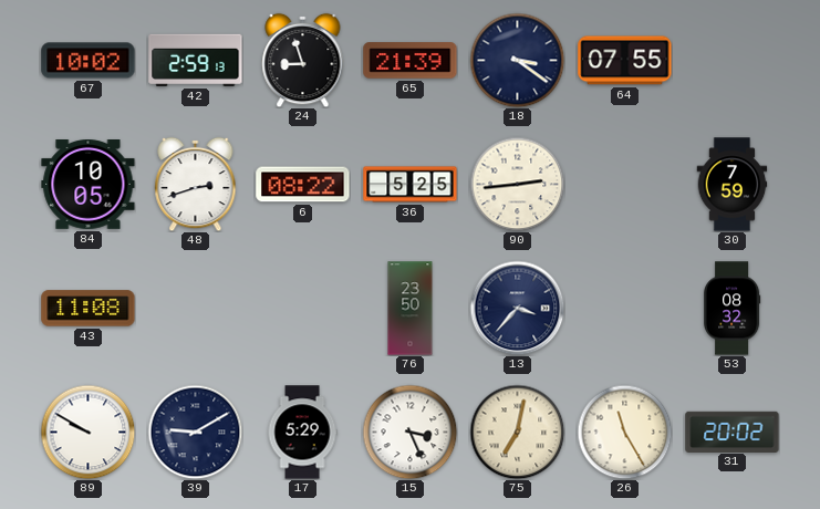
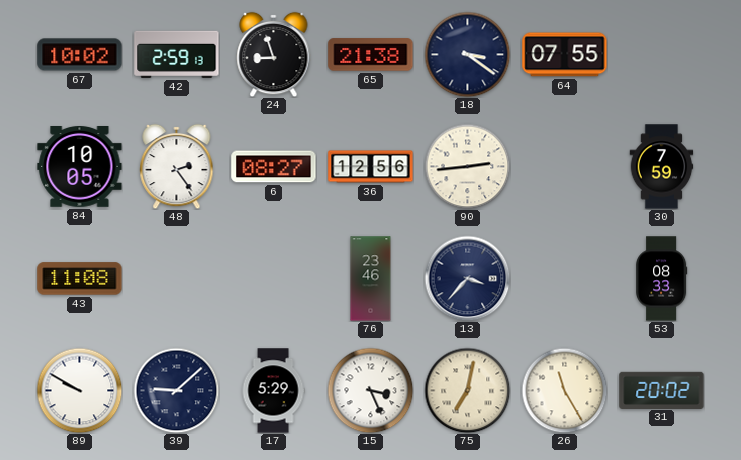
65: 21:39 -> 21:38
48: 2:42 -> 2:24
6: 08:22 -> 08:27
36: 5:25 -> 12:56
76: 23:50 -> 23:46
53: 08:32 -> 08:33
39: 9:10 -> 9:08
